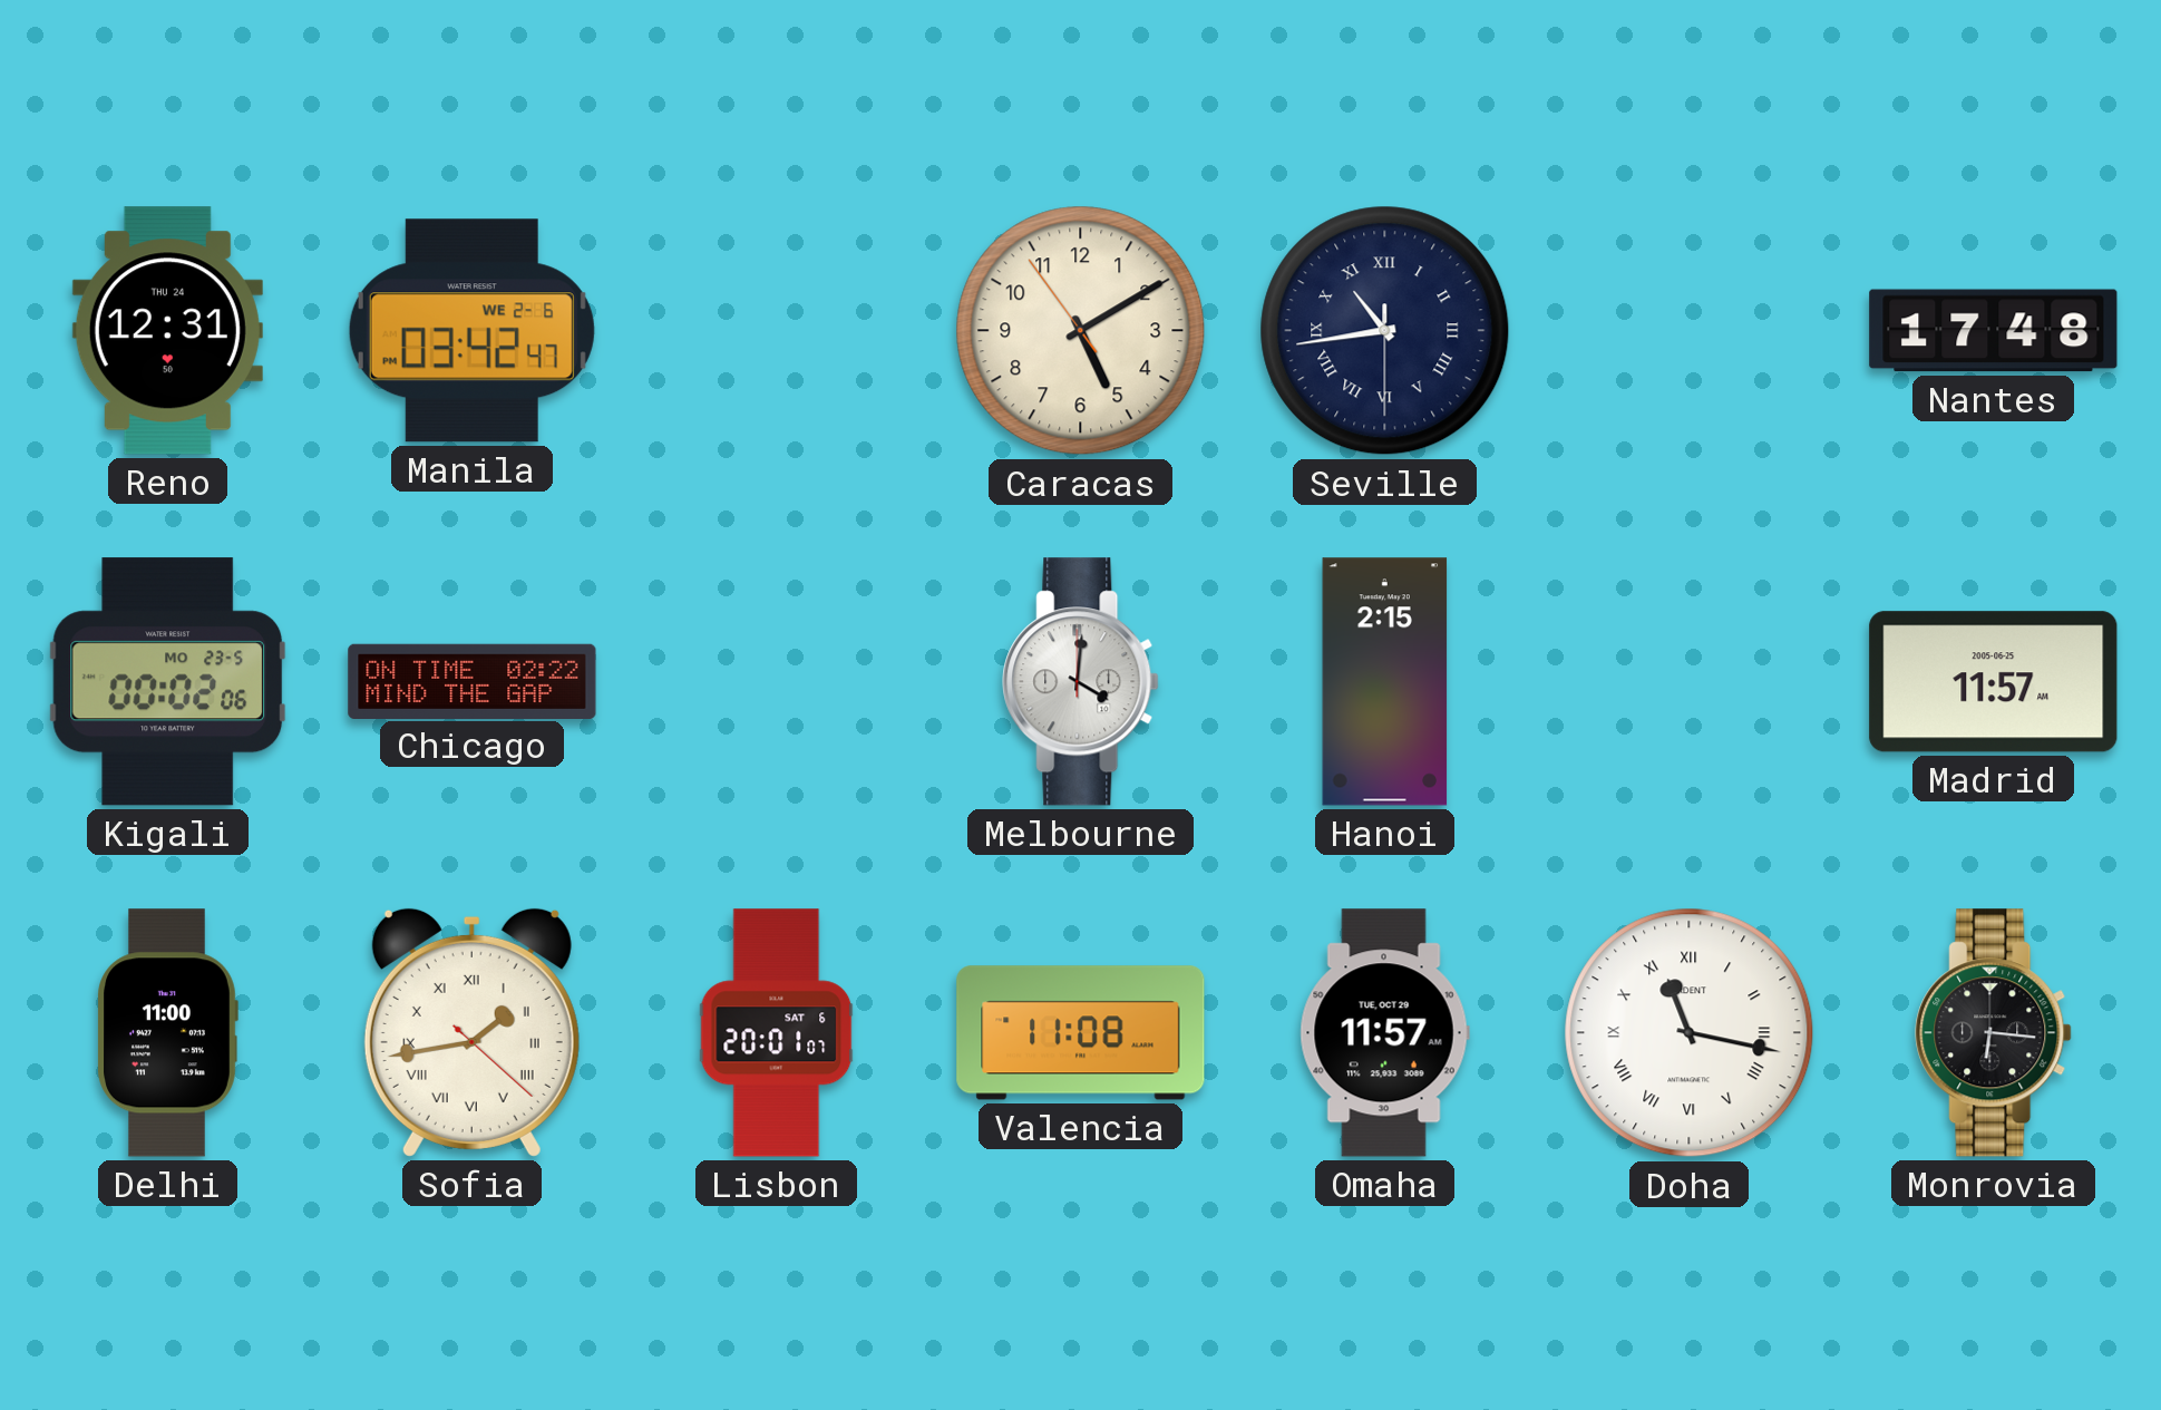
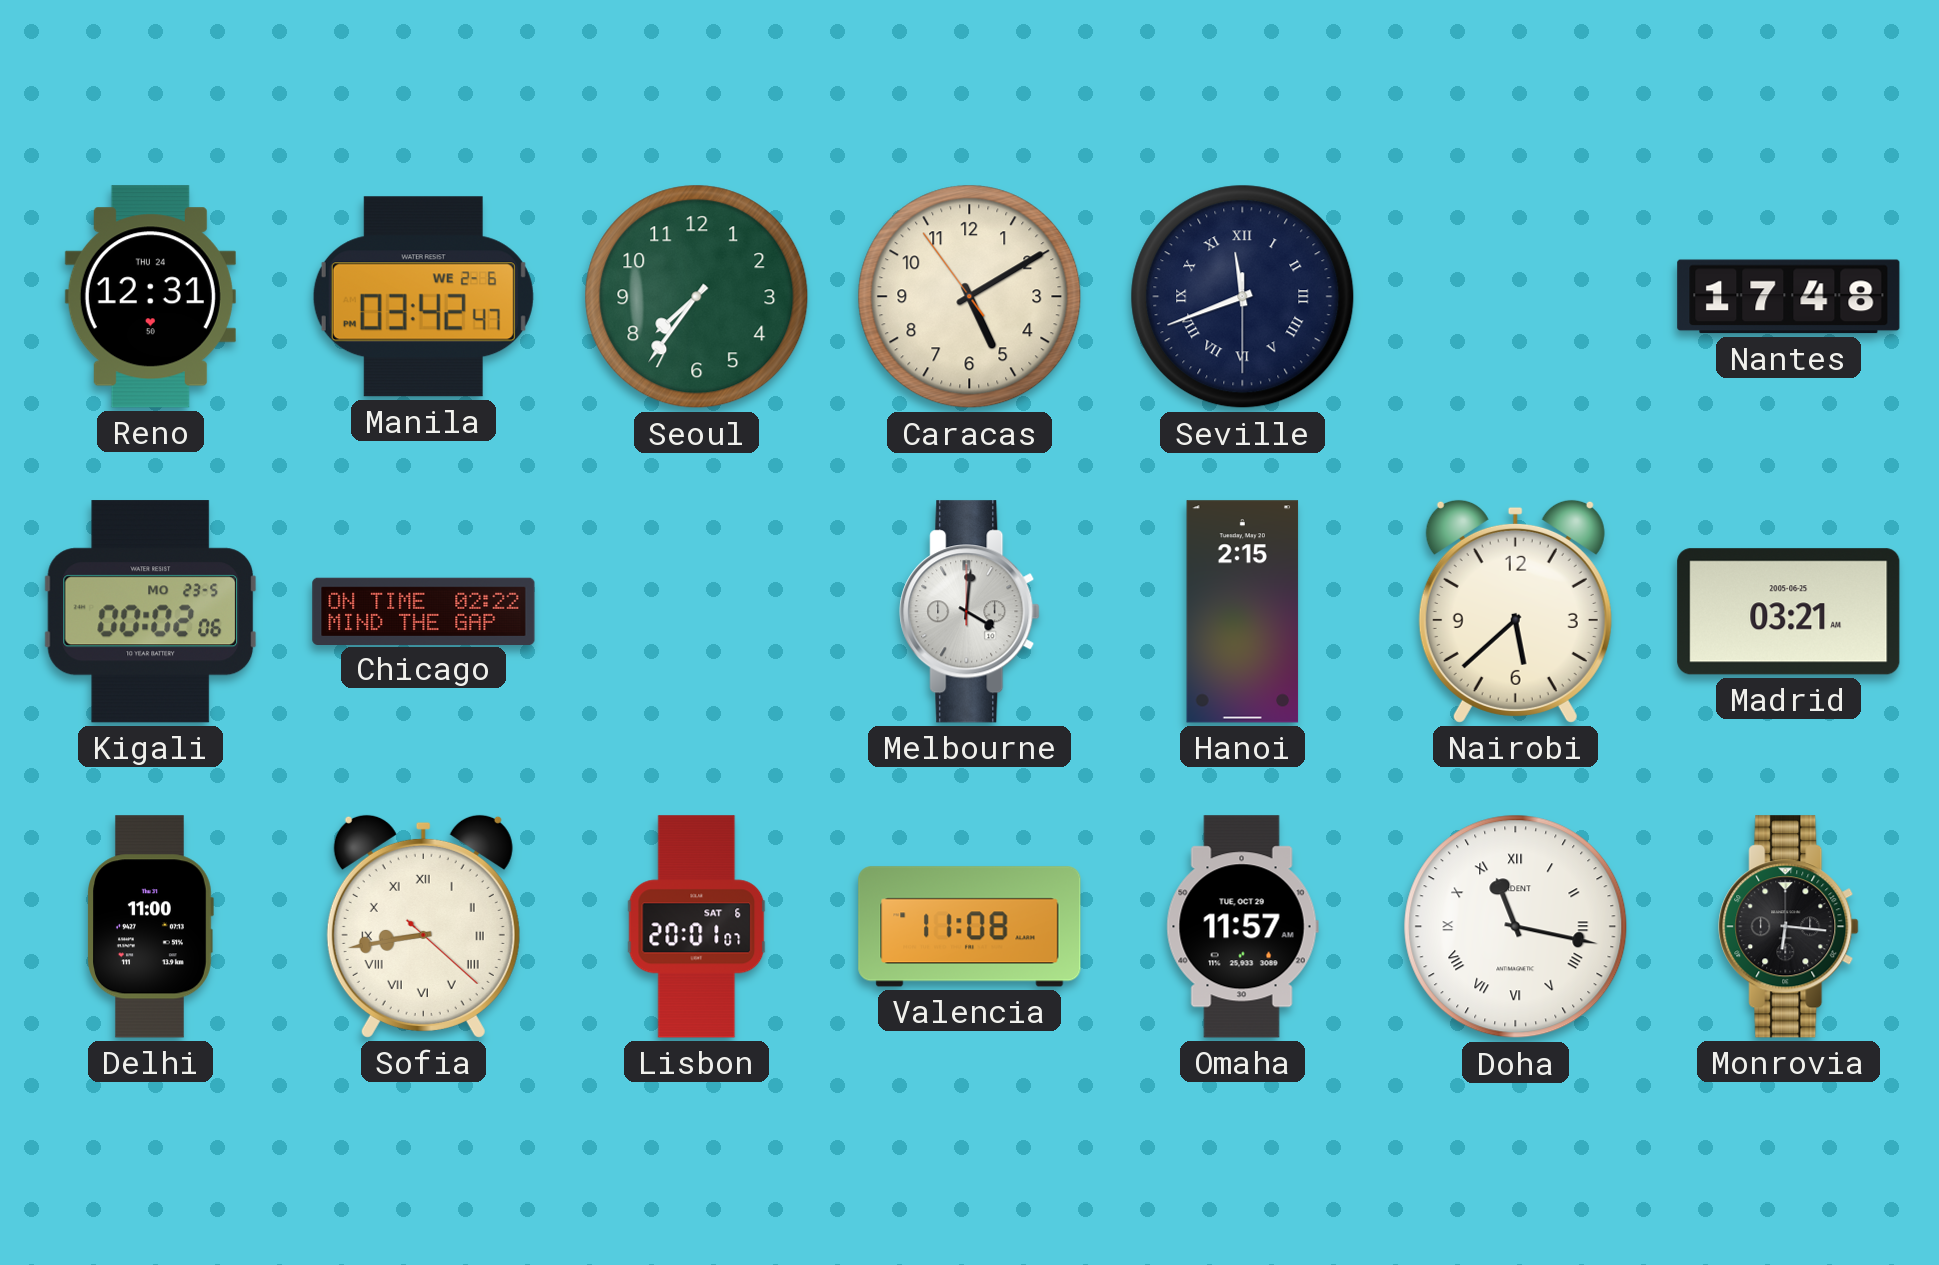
Seoul: none -> 7:36
Seville: 10:43 -> 11:41
Nairobi: none -> 5:38
Madrid: 11:57 -> 03:21
Sofia: 1:43 -> 8:43
